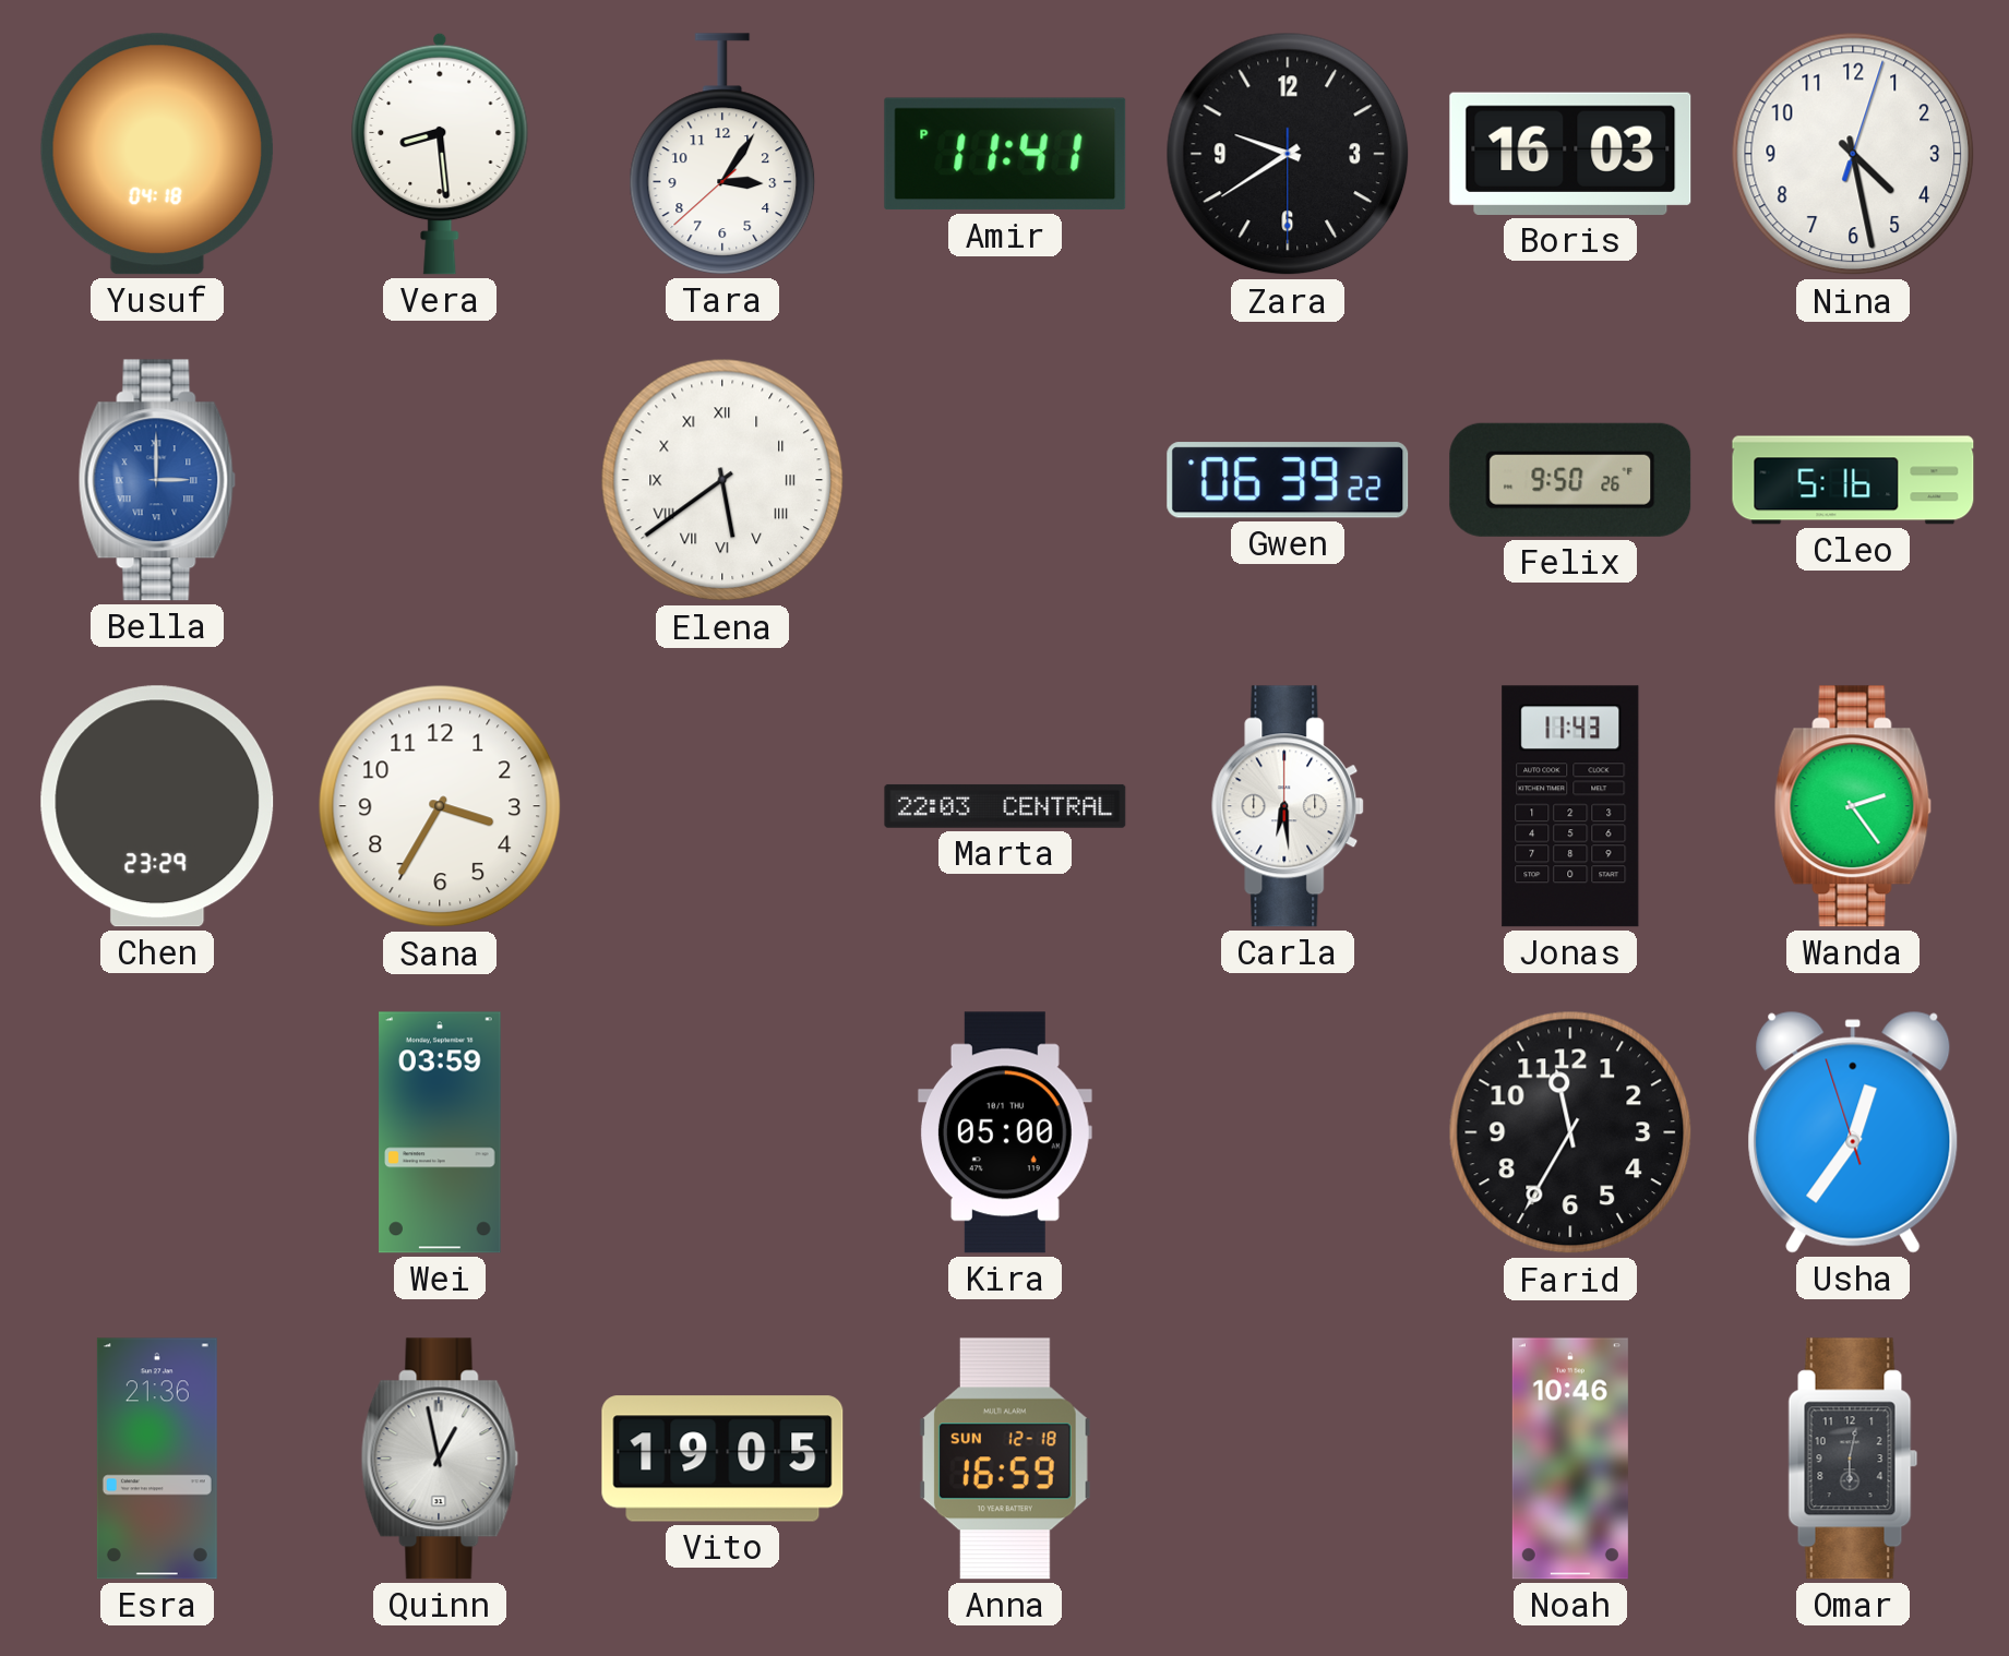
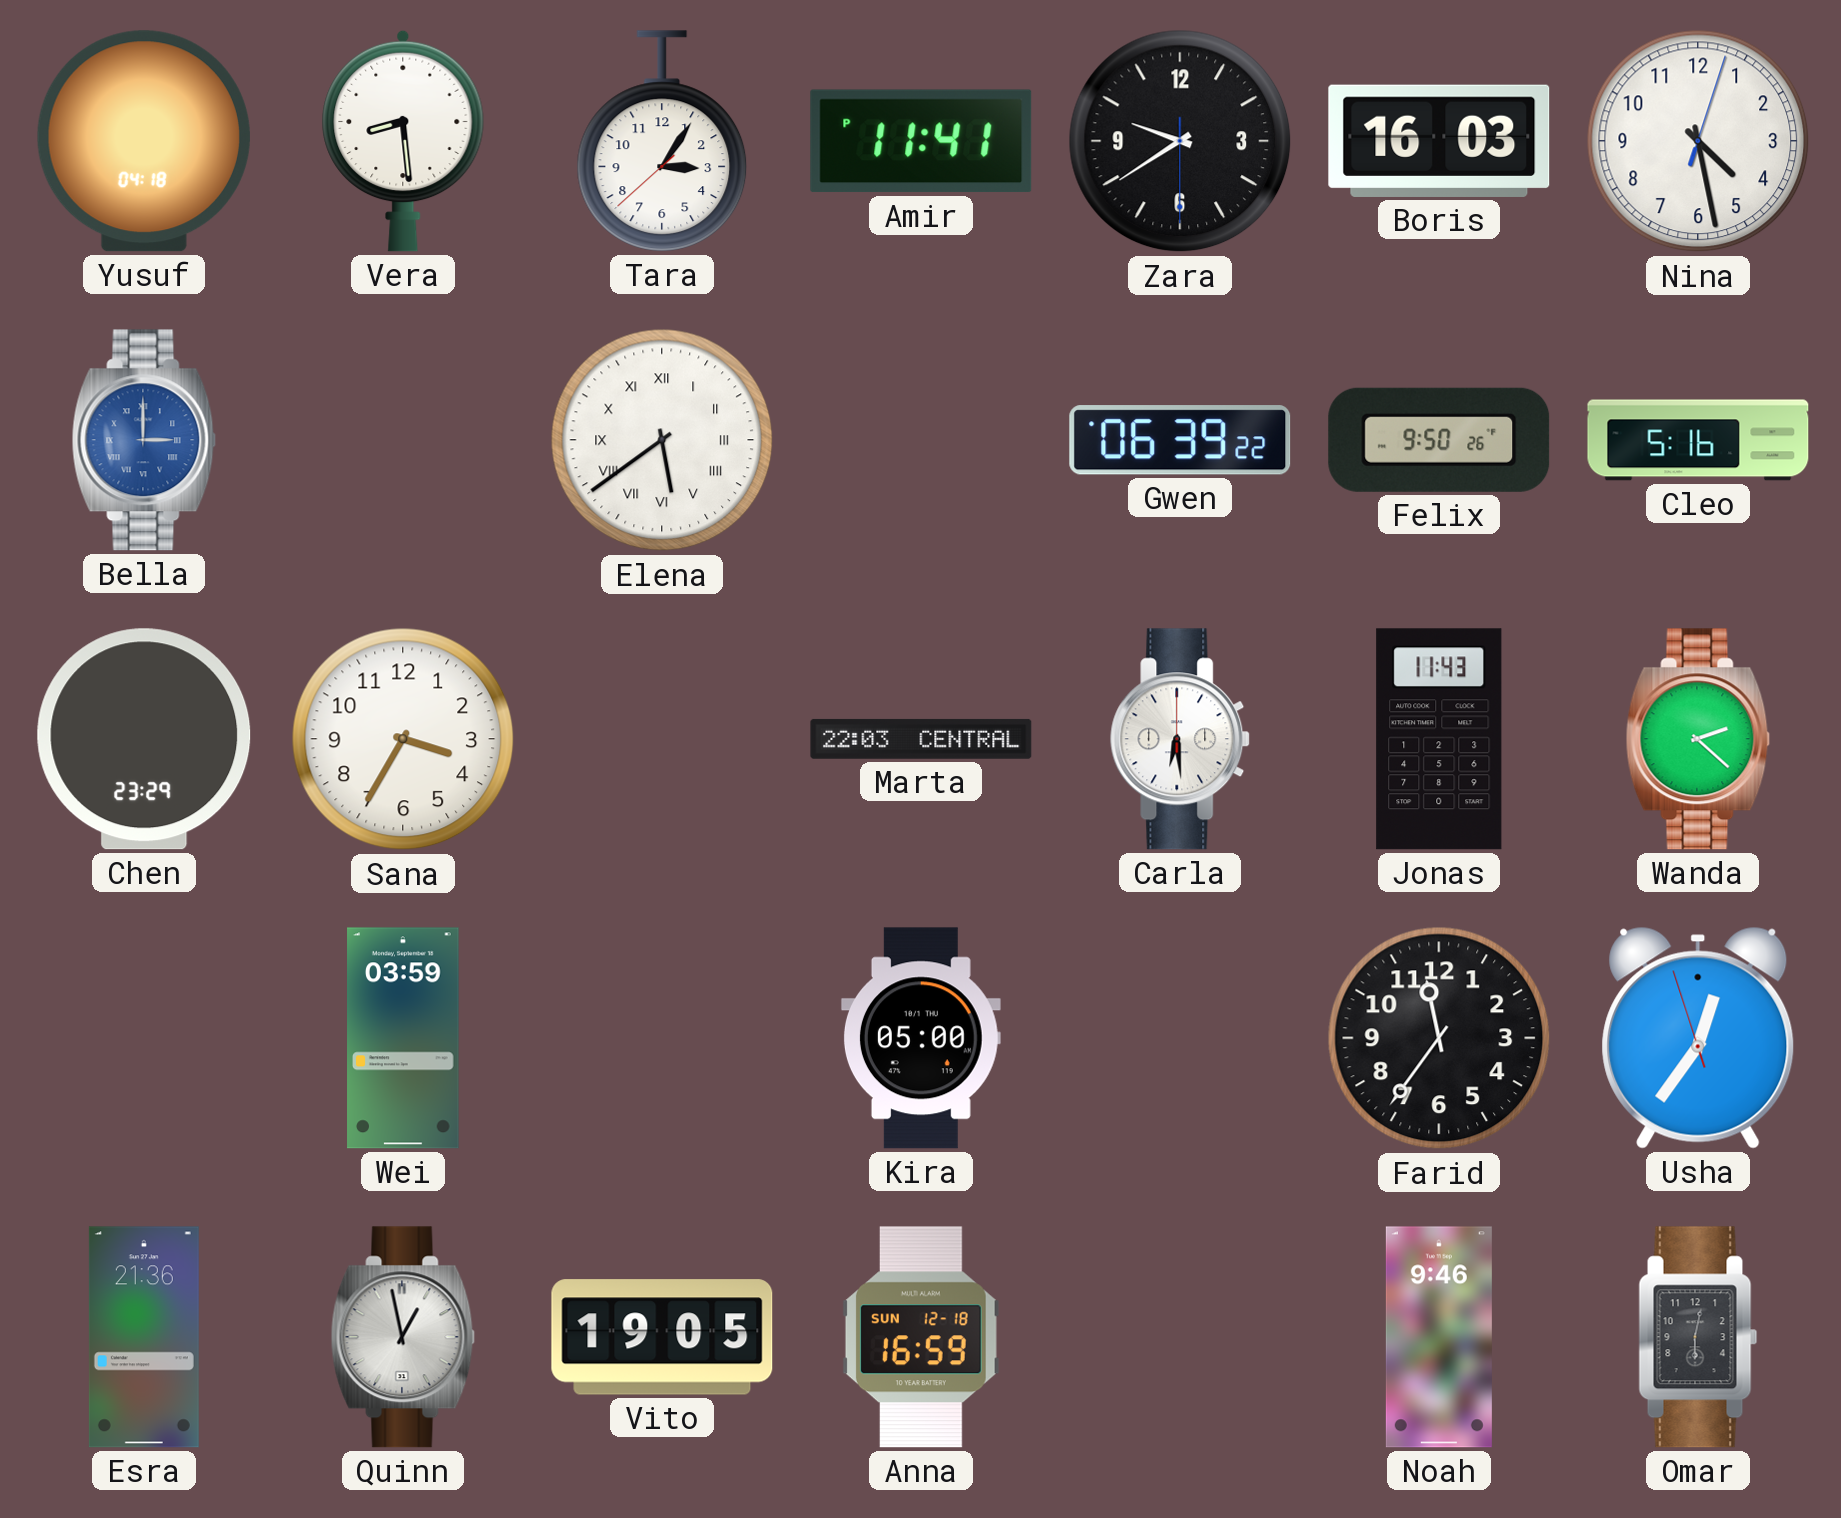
Wanda: 2:24 -> 2:22
Farid: 11:35 -> 11:36
Noah: 10:46 -> 9:46
